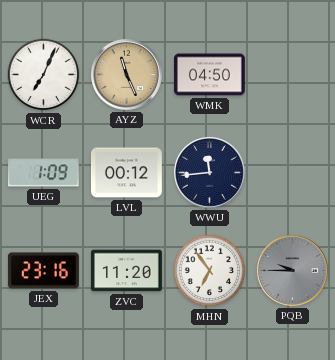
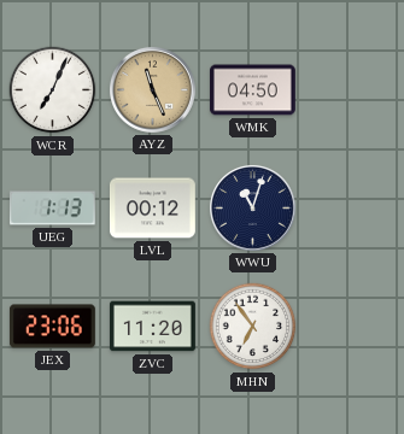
UEG: 1:09 -> 1:13
WWU: 11:44 -> 11:03
JEX: 23:16 -> 23:06
PQB: 9:45 -> none
